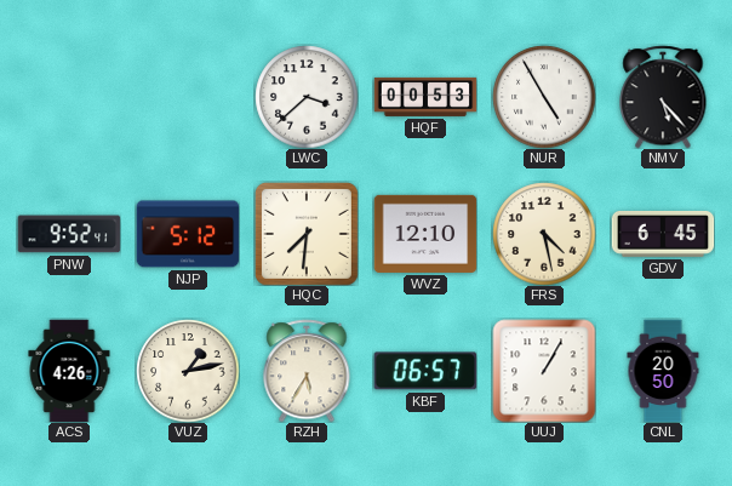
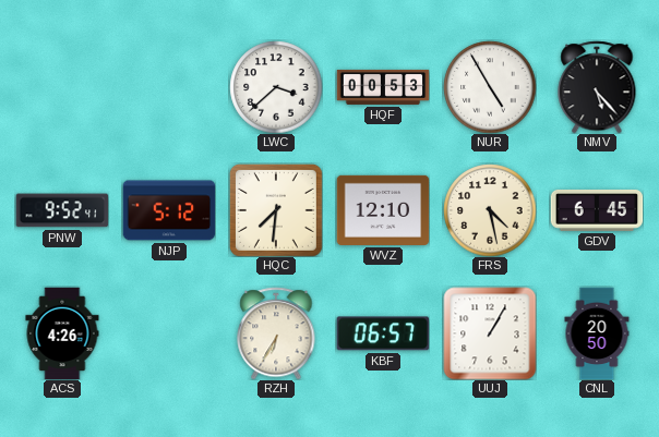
VUZ: 1:13 -> none
RZH: 5:35 -> 6:35
